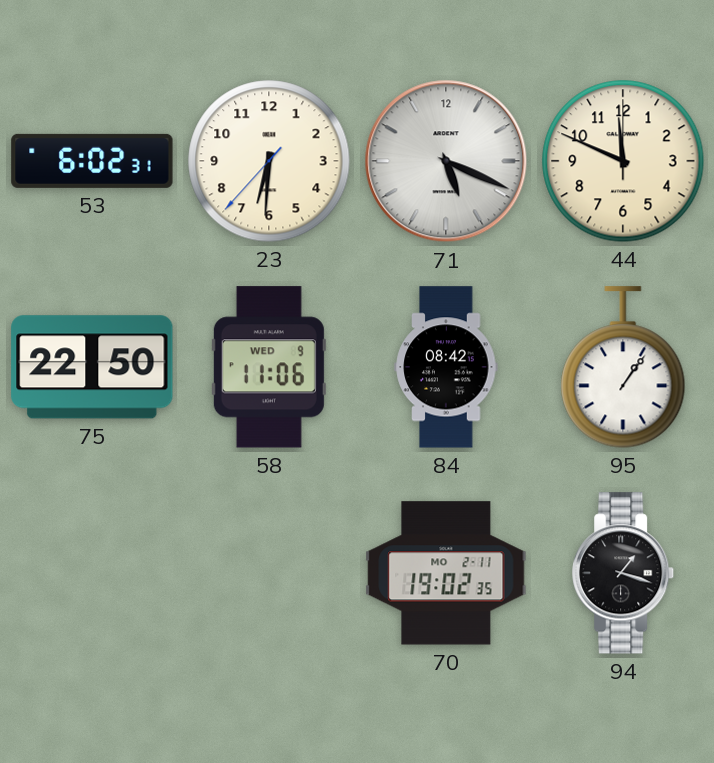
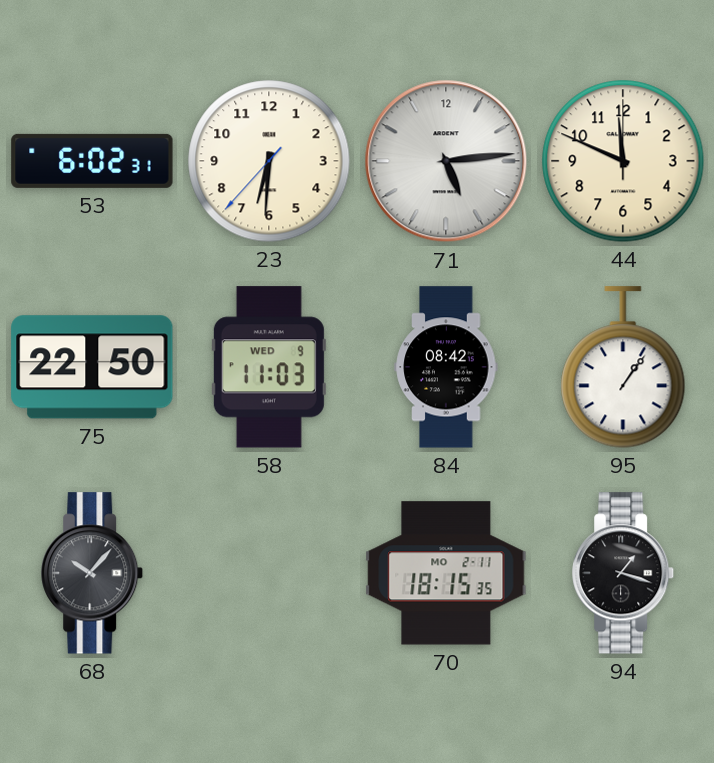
71: 5:19 -> 5:14
58: 11:06 -> 11:03
68: none -> 10:07
70: 19:02 -> 18:15
